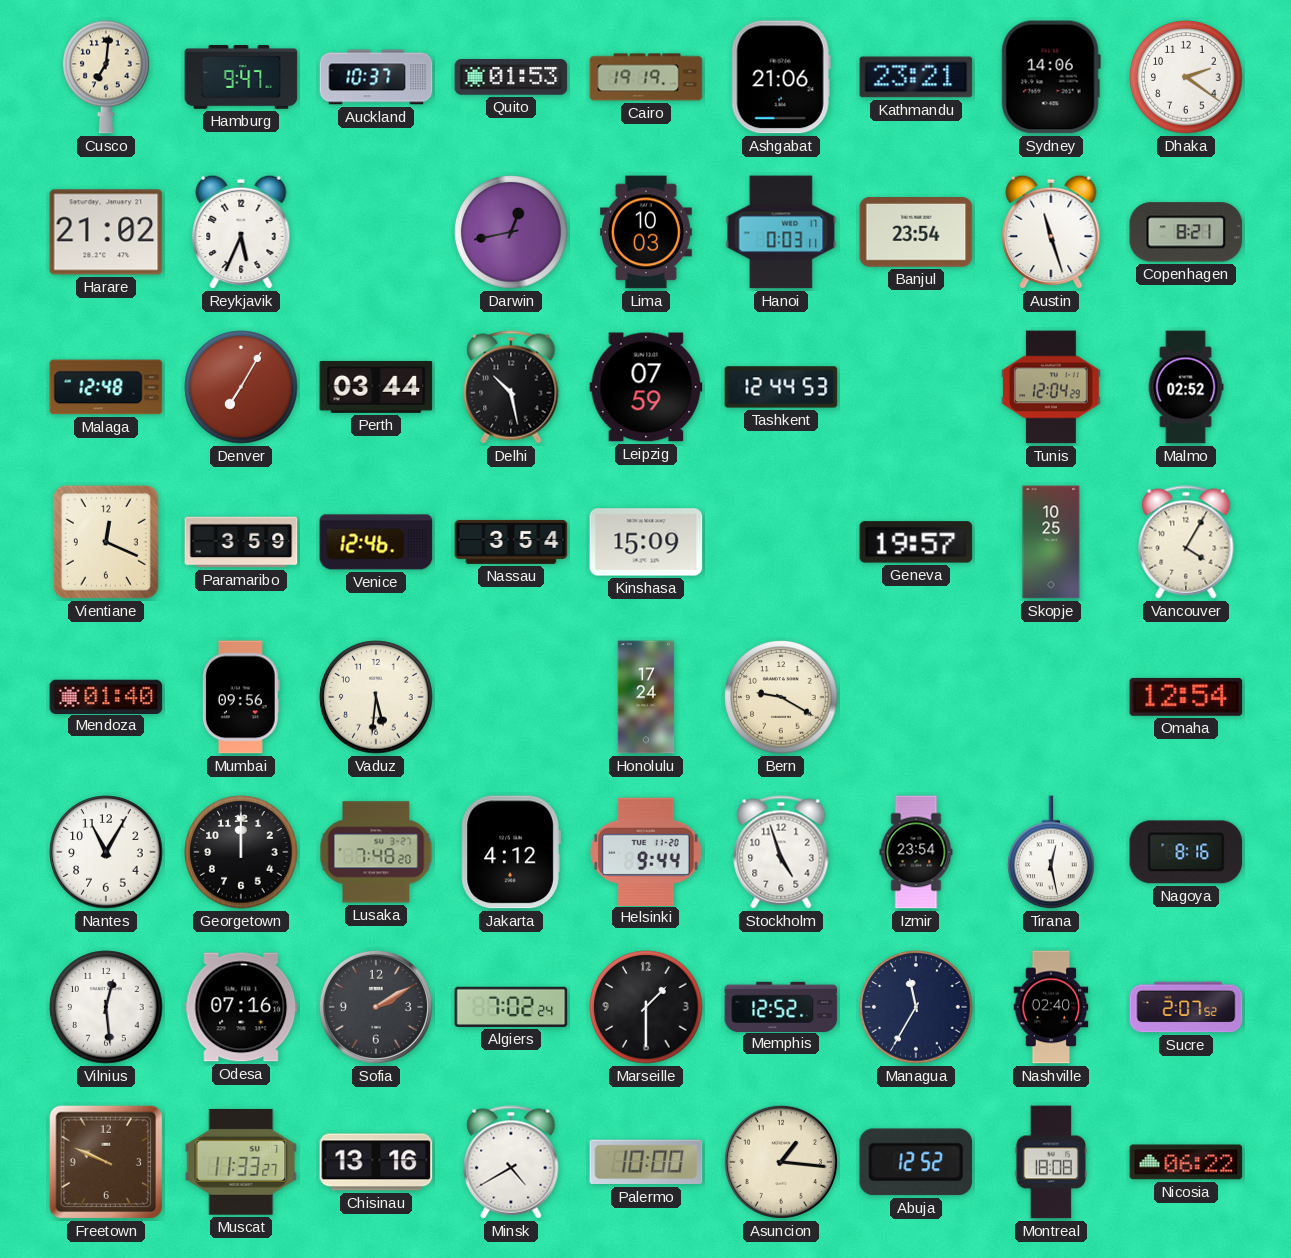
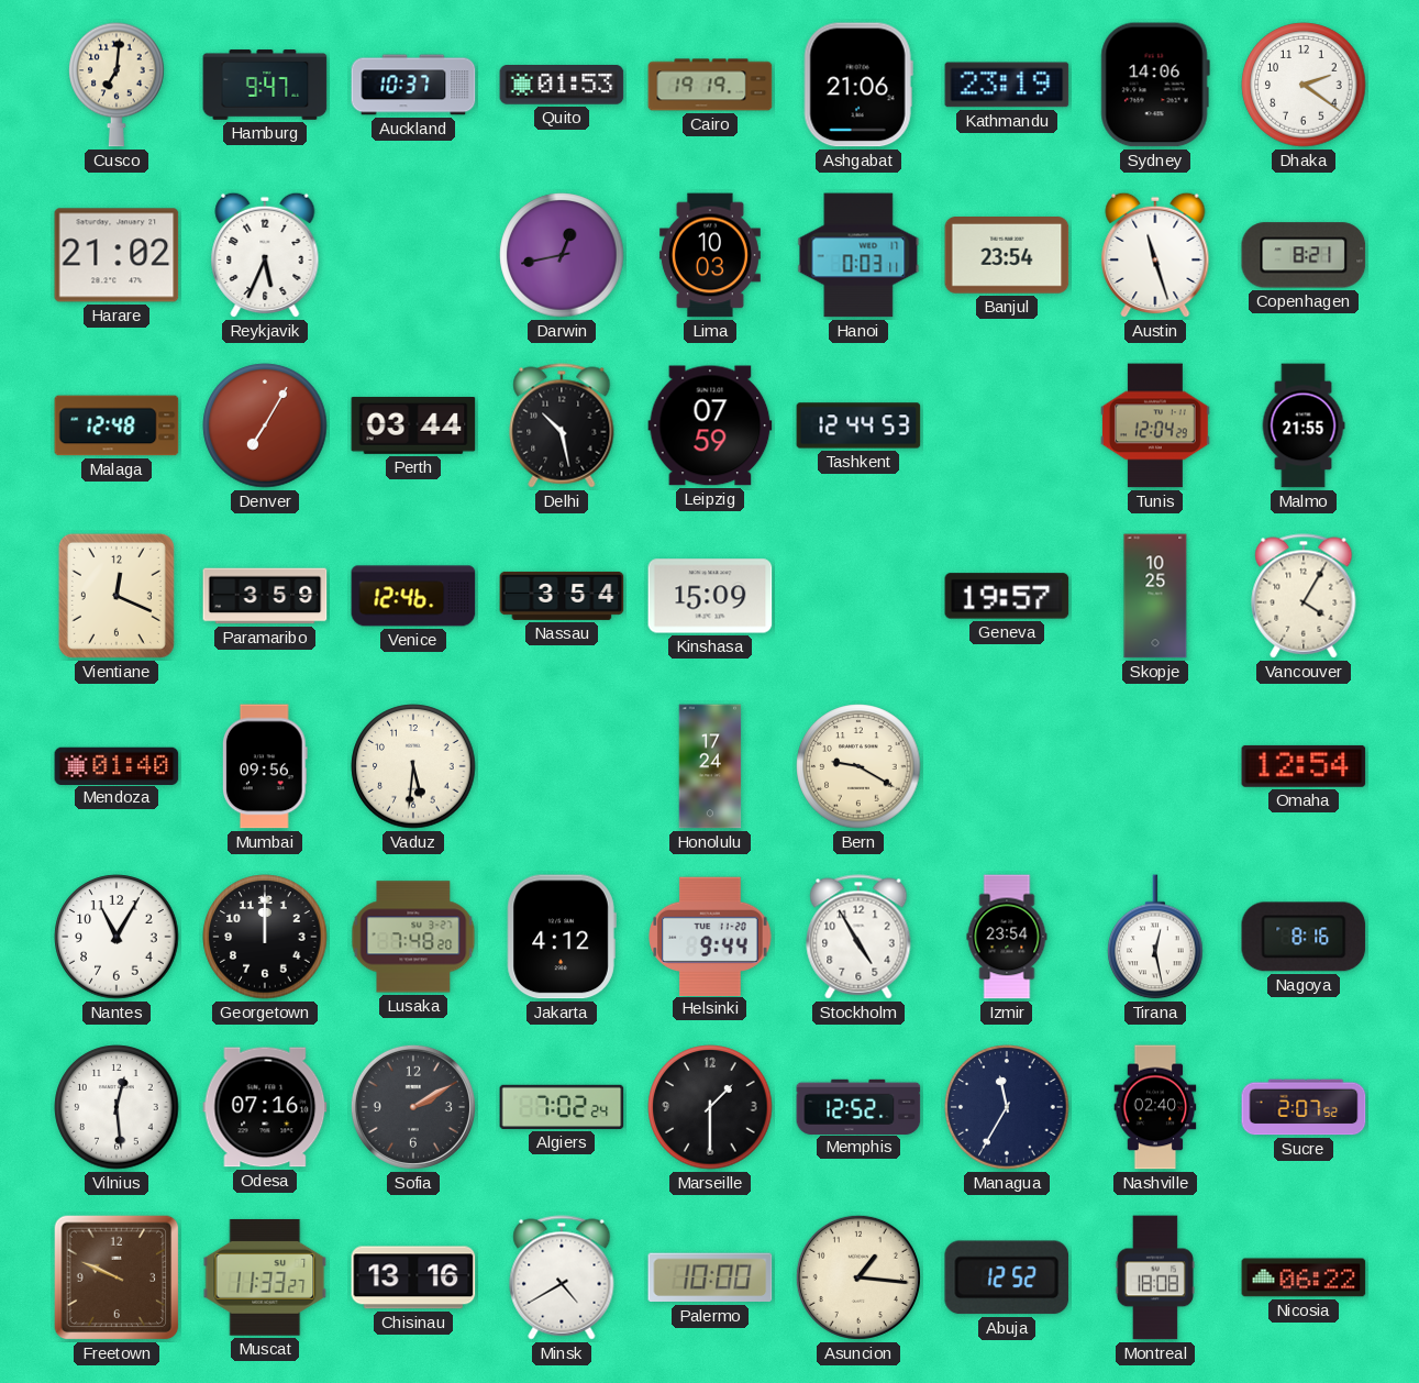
Kathmandu: 23:21 -> 23:19
Malmo: 02:52 -> 21:55
Stockholm: 4:57 -> 4:55
